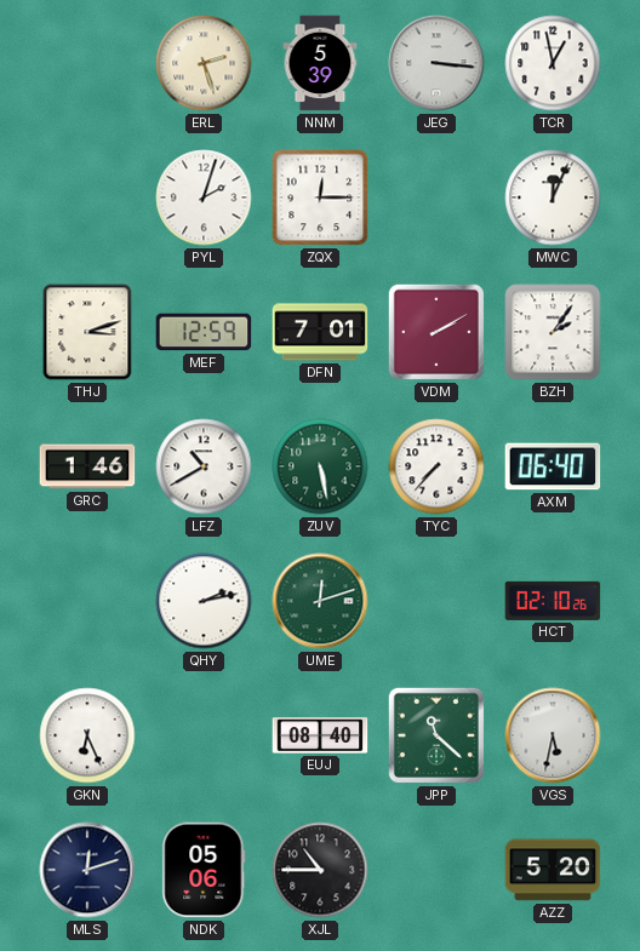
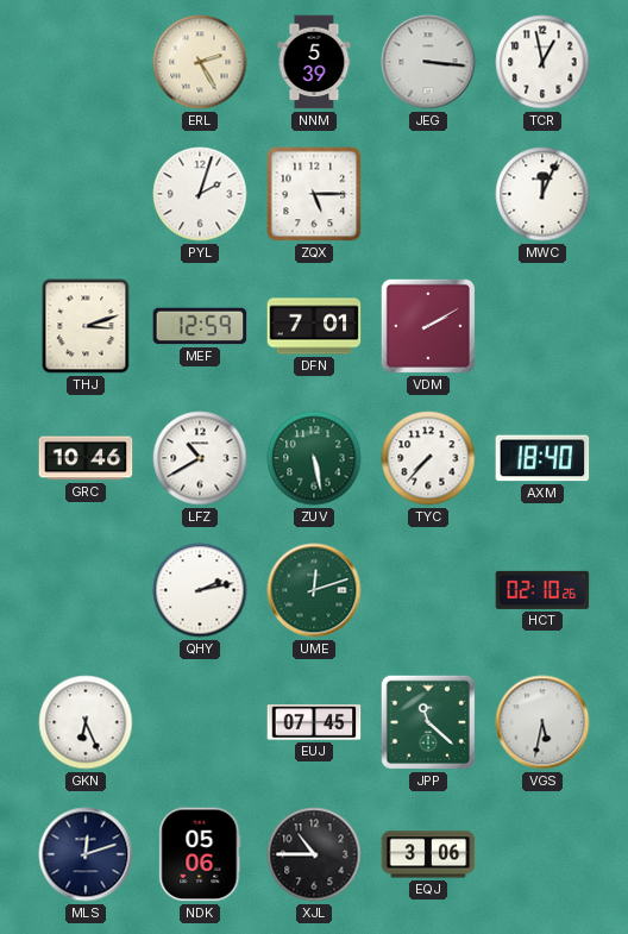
ERL: 2:27 -> 2:25
ZQX: 12:15 -> 5:15
BZH: 2:06 -> none
GRC: 1:46 -> 10:46
AXM: 06:40 -> 18:40
EUJ: 08:40 -> 07:45
EQJ: none -> 3:06
AZZ: 5:20 -> none
